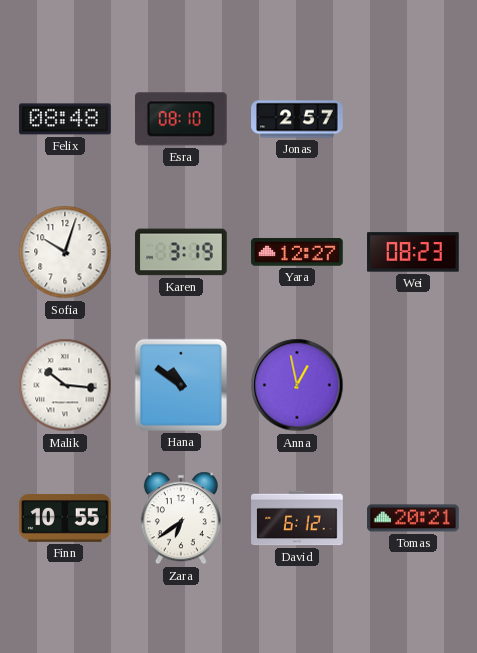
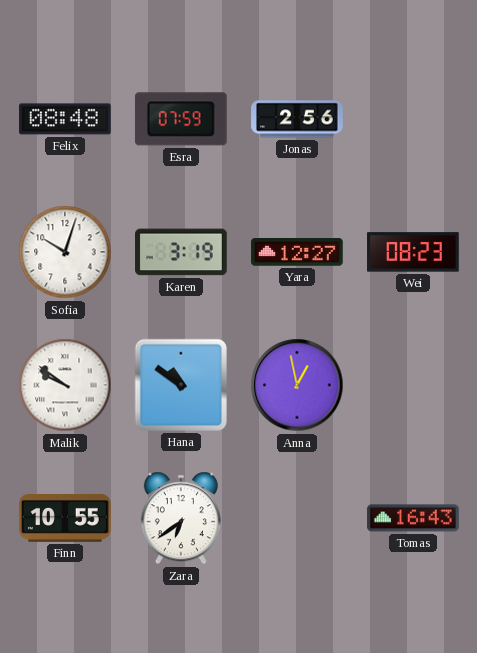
Esra: 08:10 -> 07:59
Jonas: 2:57 -> 2:56
Malik: 10:16 -> 9:51
David: 6:12 -> none
Tomas: 20:21 -> 16:43
